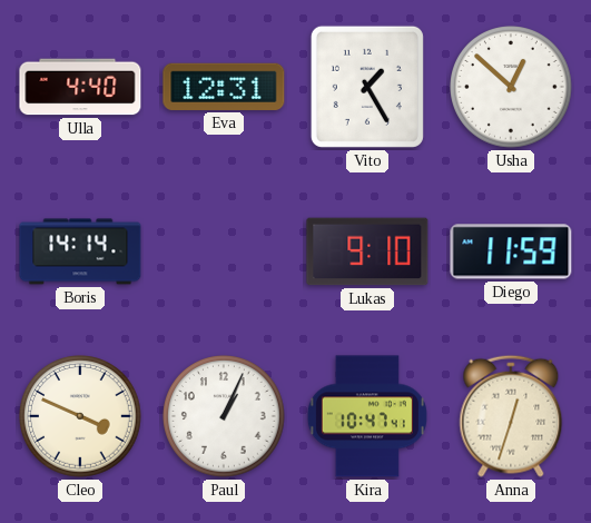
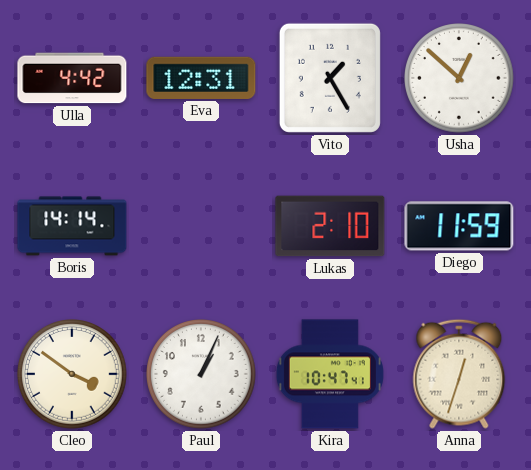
Ulla: 4:40 -> 4:42
Lukas: 9:10 -> 2:10
Cleo: 3:49 -> 3:51
